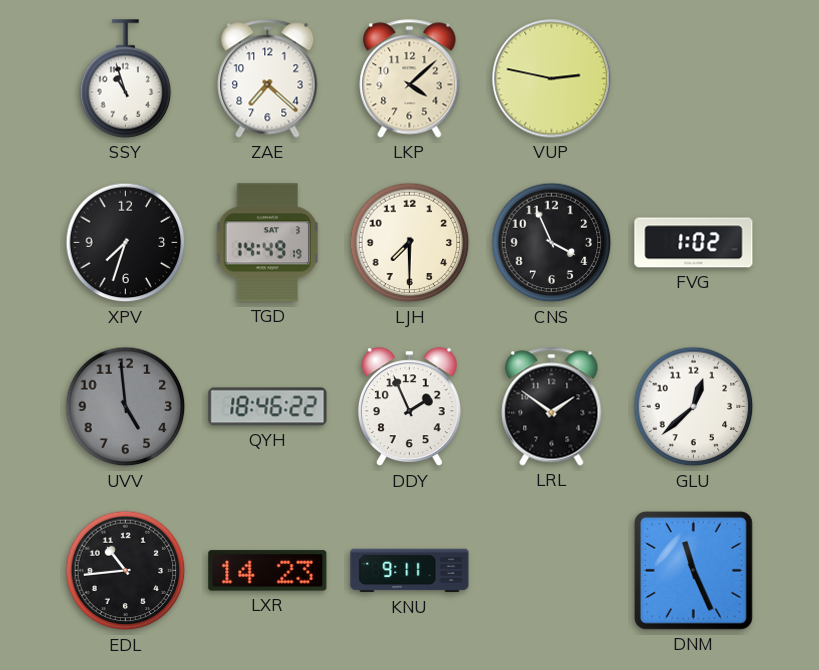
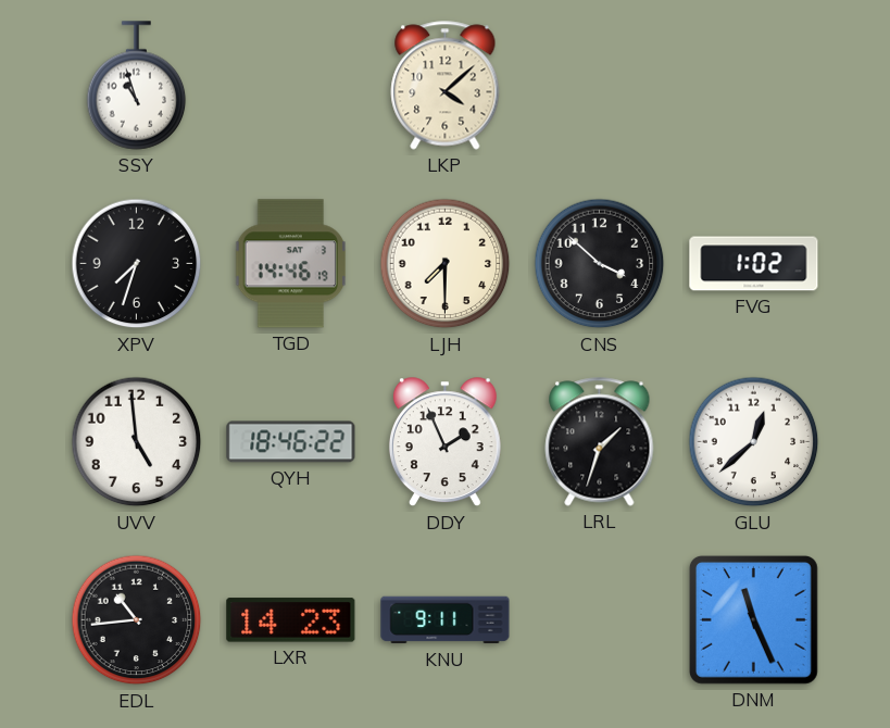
ZAE: 7:22 -> none
VUP: 2:47 -> none
TGD: 14:49 -> 14:46
CNS: 3:56 -> 3:52
UVV dial: grey -> white
LRL: 1:51 -> 1:33
